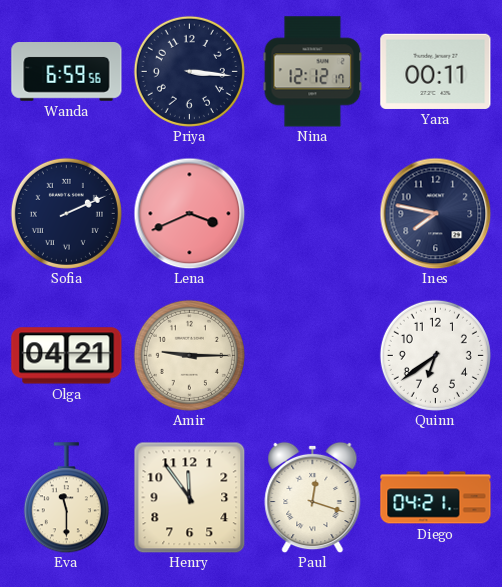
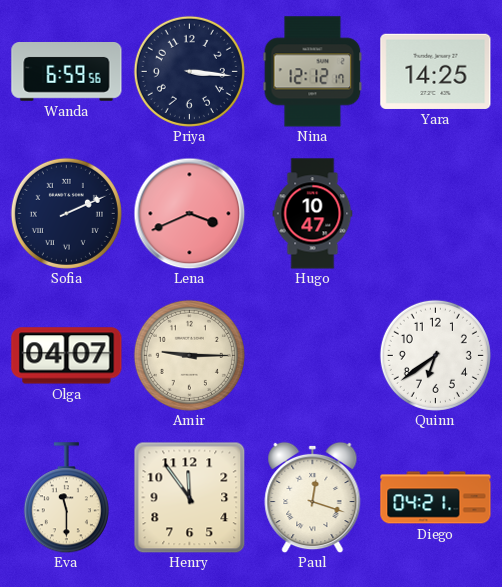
Yara: 00:11 -> 14:25
Hugo: none -> 10:47
Ines: 7:47 -> none
Olga: 04:21 -> 04:07
